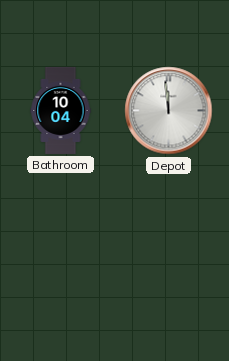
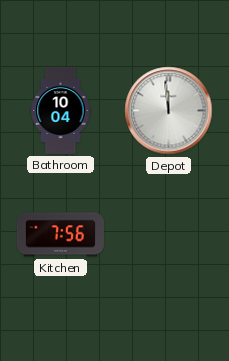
Kitchen: none -> 7:56
